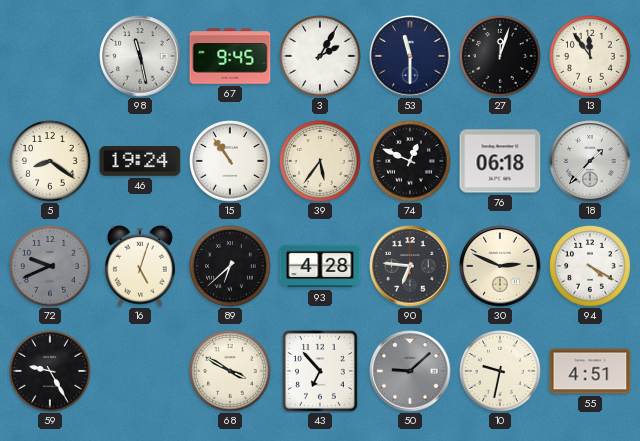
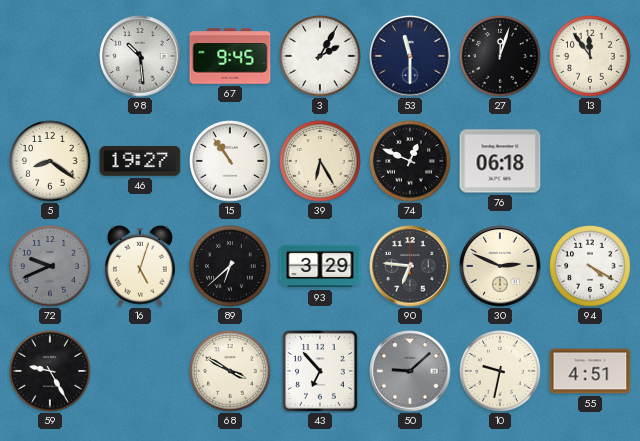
98: 11:28 -> 10:29
46: 19:24 -> 19:27
39: 5:36 -> 6:25
18: 1:37 -> none
93: 4:28 -> 3:29
